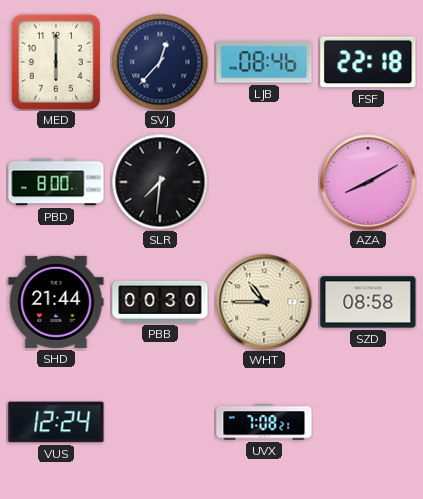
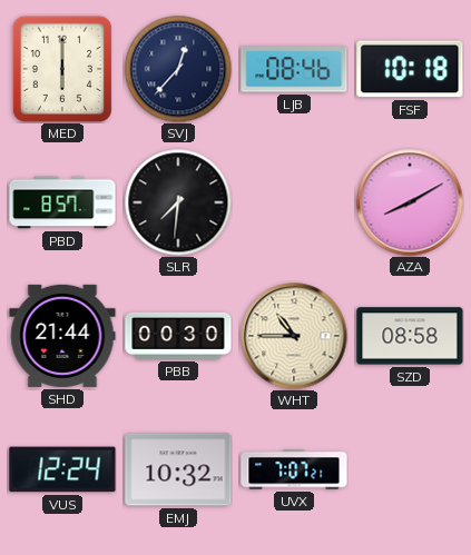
FSF: 22:18 -> 10:18
PBD: 8:00 -> 8:57
EMJ: none -> 10:32
UVX: 7:08 -> 7:07
